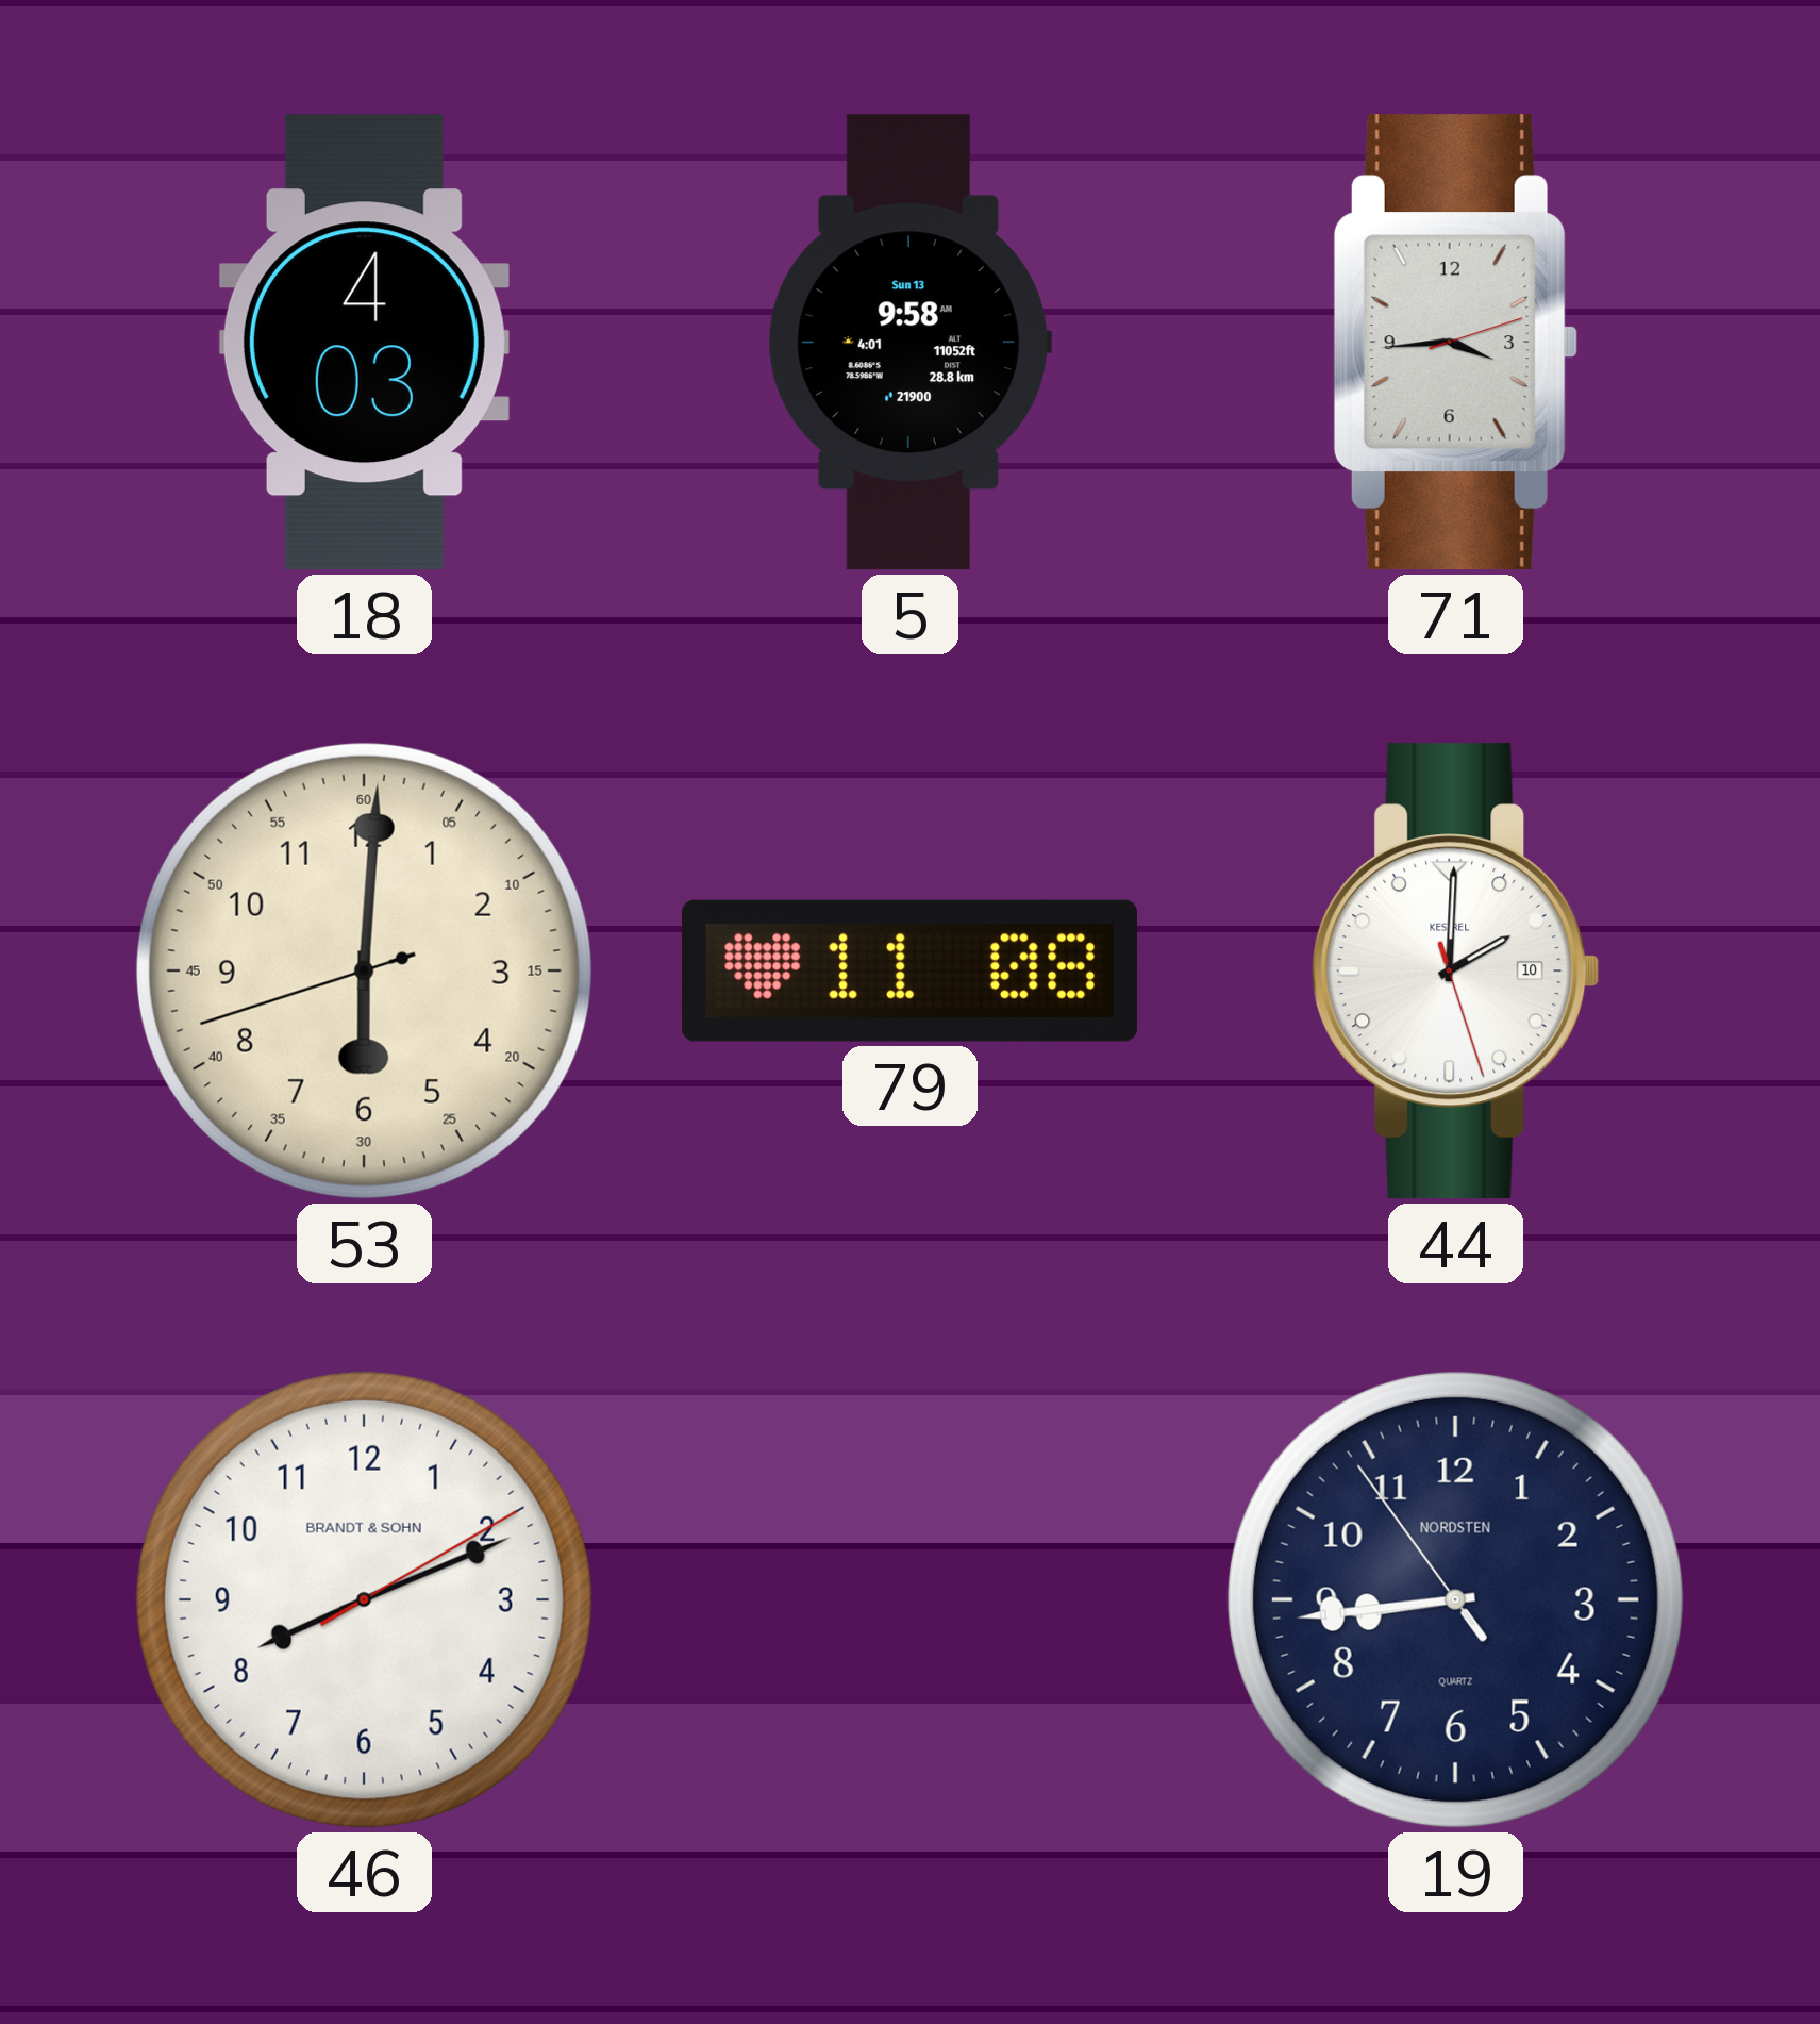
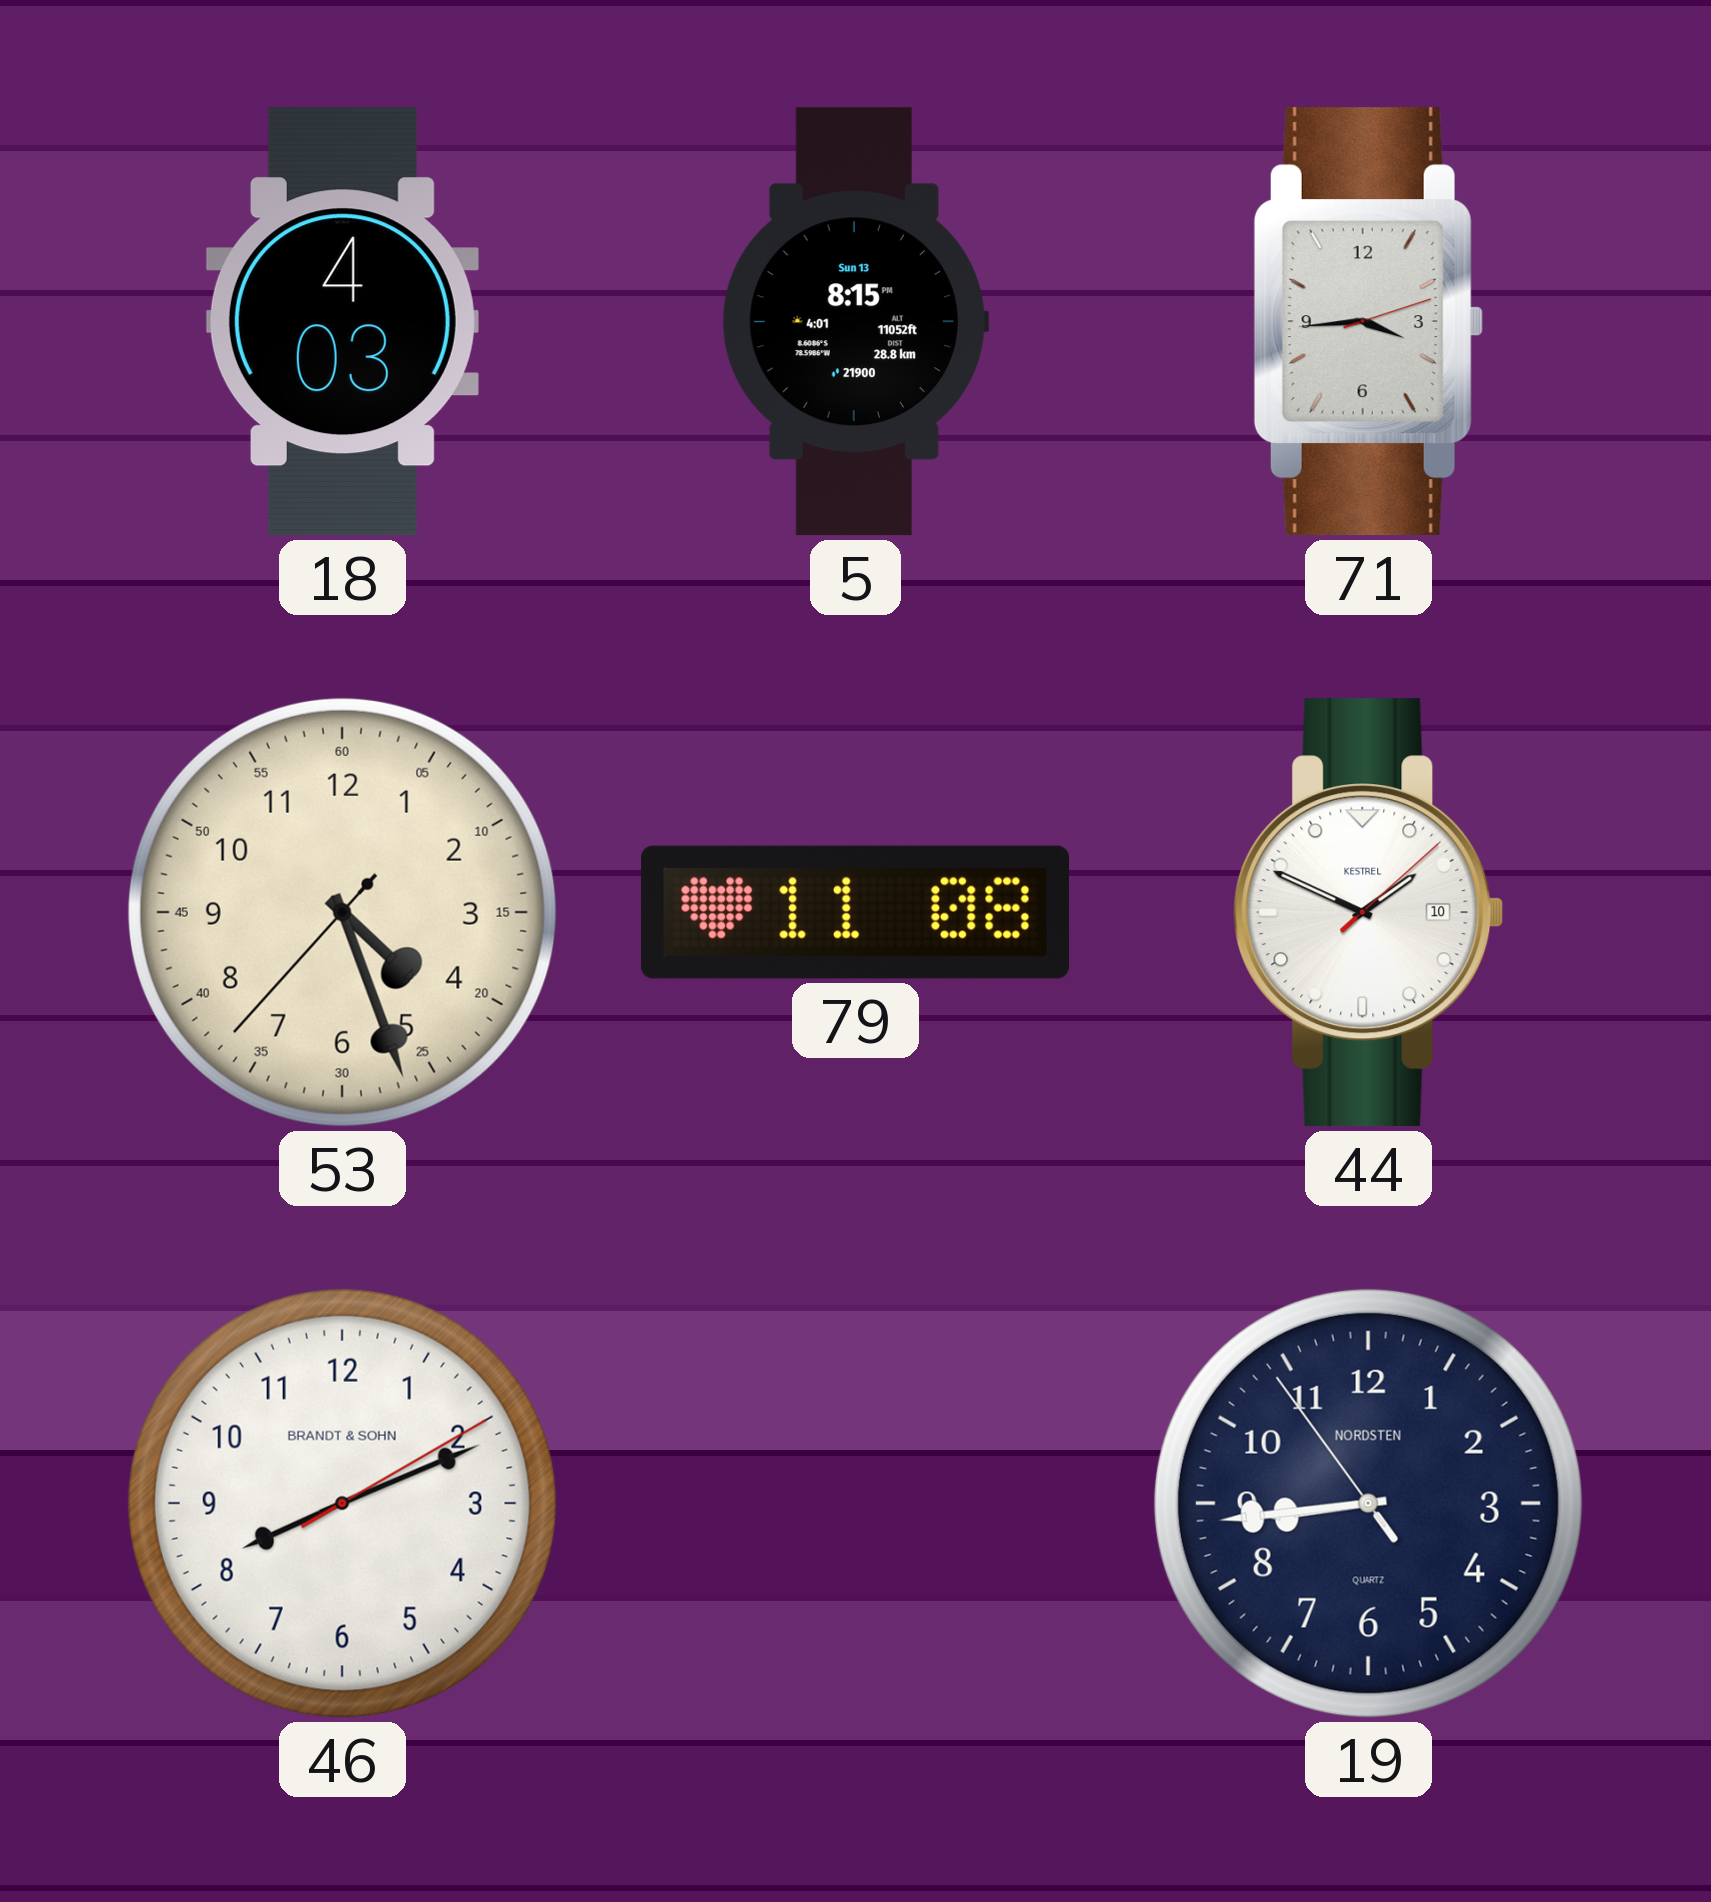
5: 9:58 -> 8:15
53: 6:00 -> 4:26
44: 2:00 -> 1:49
